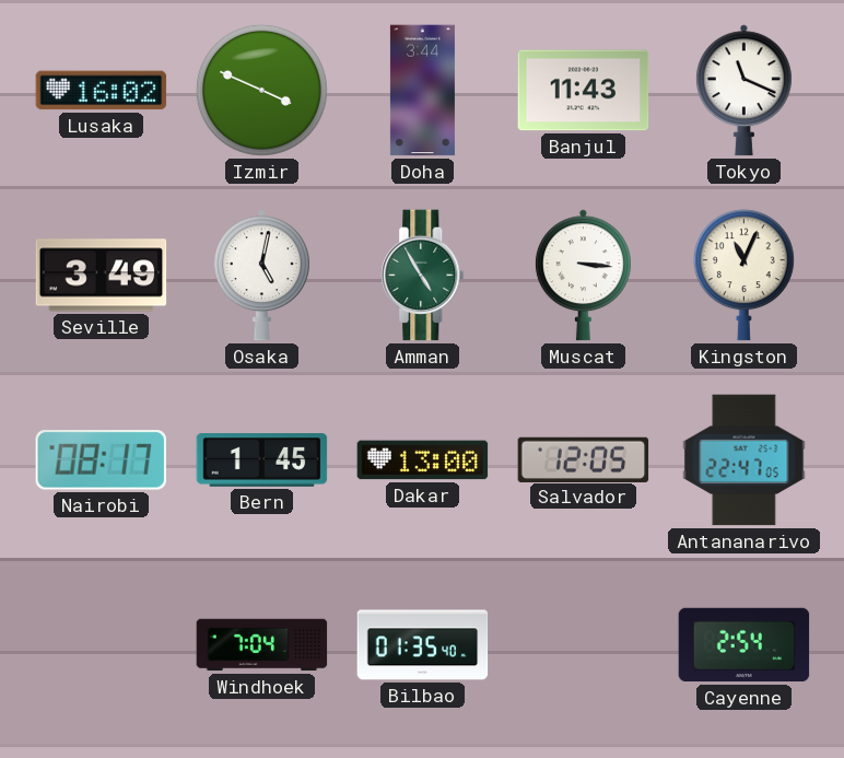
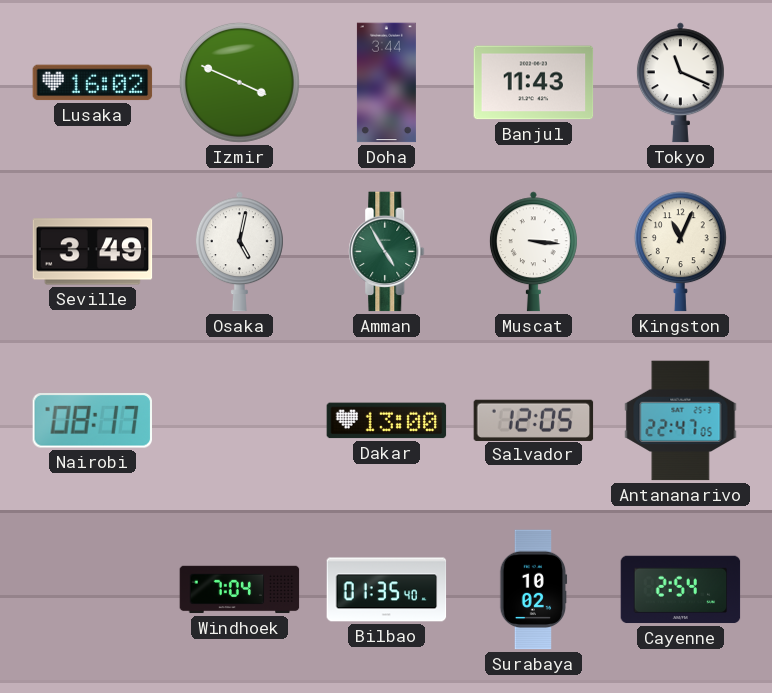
Bern: 1:45 -> none
Surabaya: none -> 10:02
